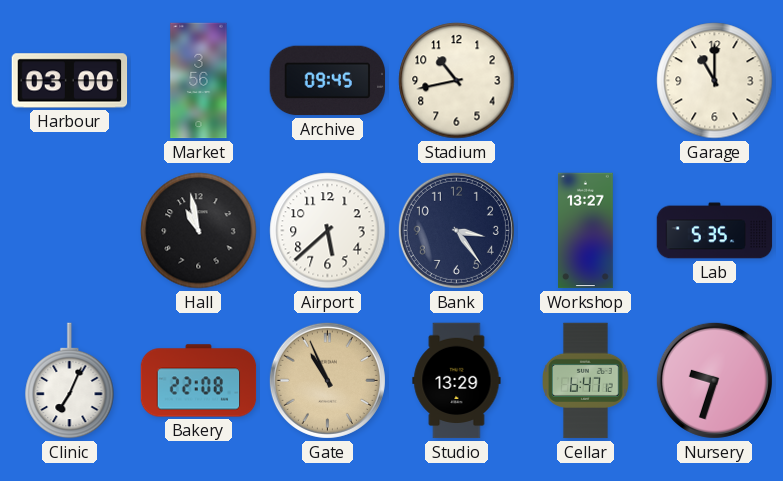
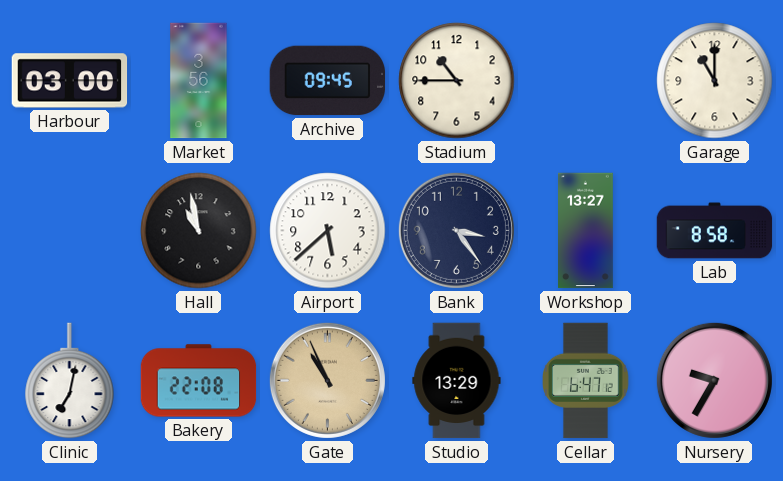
Stadium: 10:43 -> 10:45
Lab: 5:35 -> 8:58
Clinic: 7:04 -> 7:02
Nursery: 9:33 -> 9:35
